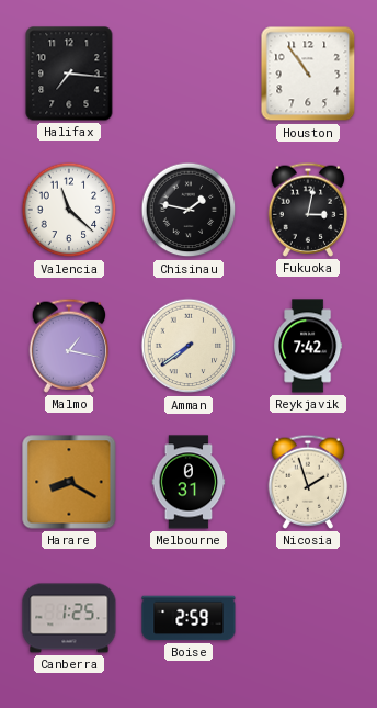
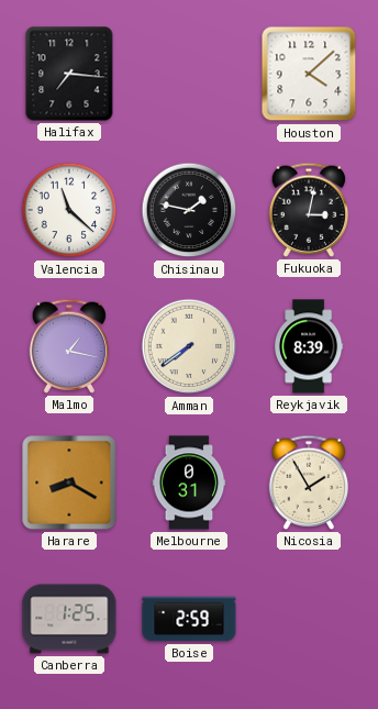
Houston: 10:54 -> 4:08
Reykjavik: 7:42 -> 8:39
Nicosia: 1:57 -> 1:55
